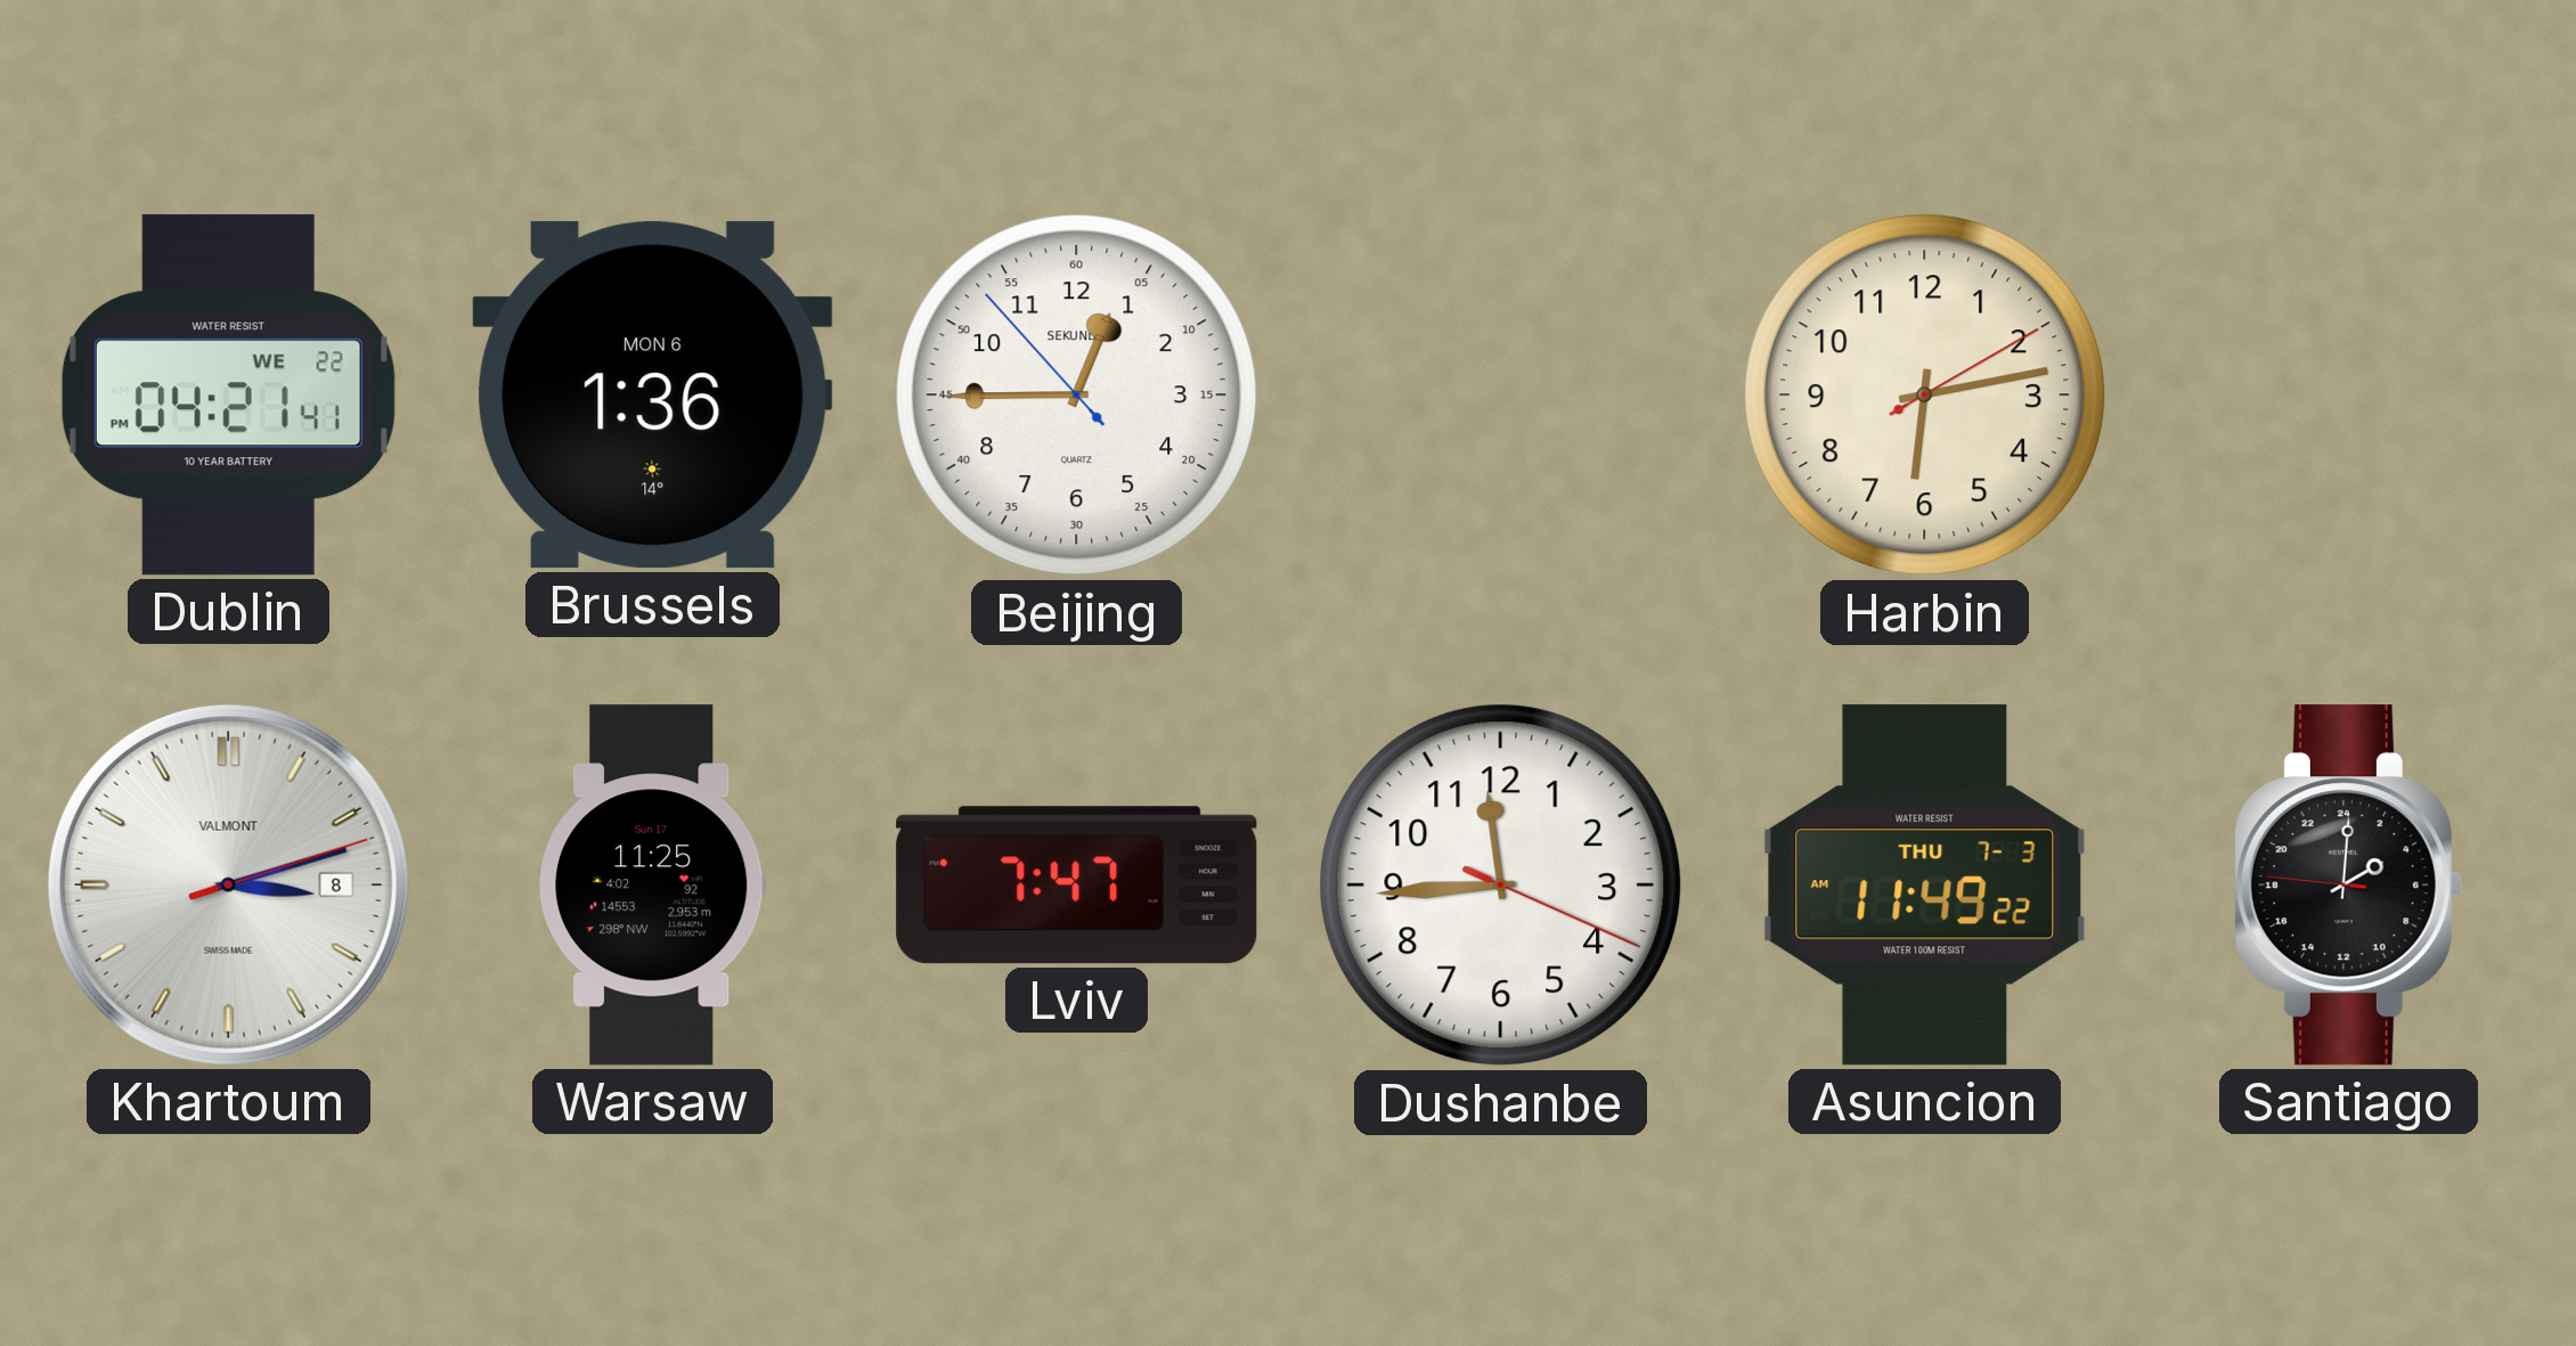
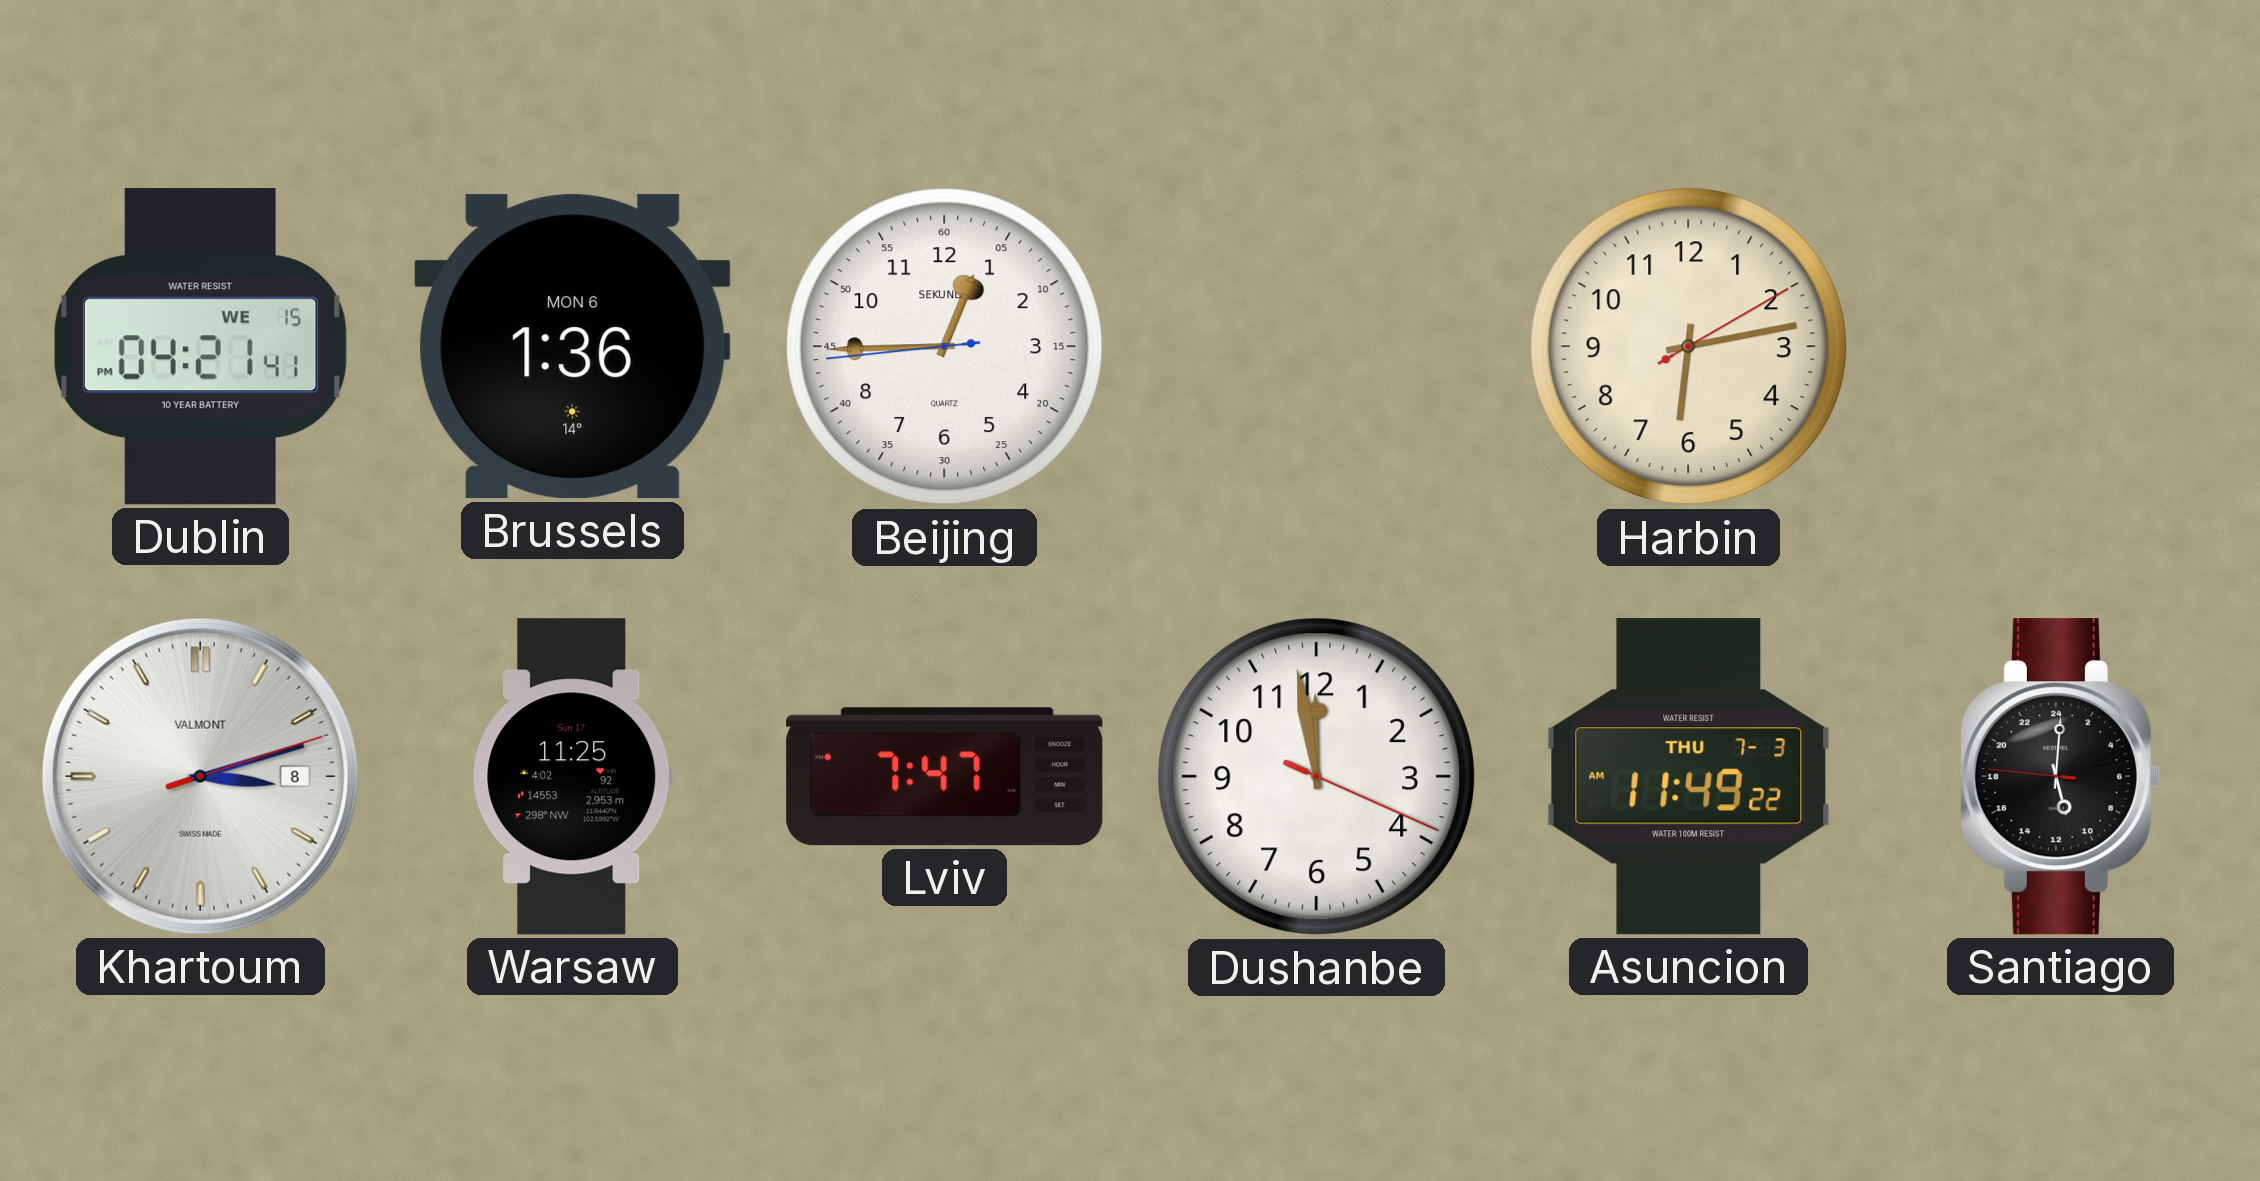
Dublin date: WE 22 -> WE 15
Beijing: 12:44:53 -> 12:44:44
Dushanbe: 11:44 -> 11:58
Santiago: 4:00 -> 11:00
